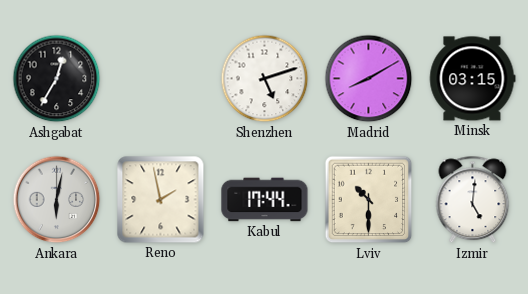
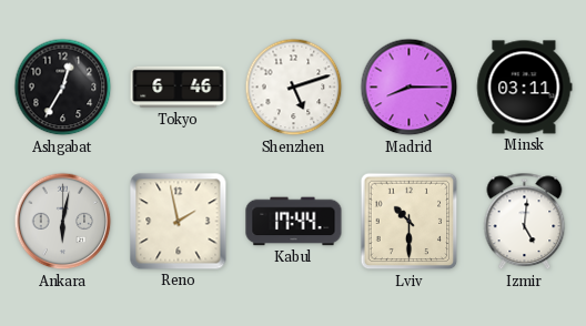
Tokyo: none -> 6:46
Madrid: 8:10 -> 8:15
Minsk: 03:15 -> 03:11
